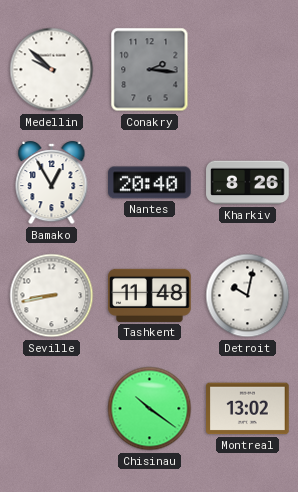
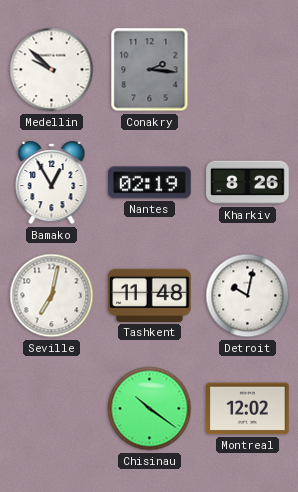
Nantes: 20:40 -> 02:19
Seville: 8:43 -> 7:02
Montreal: 13:02 -> 12:02
